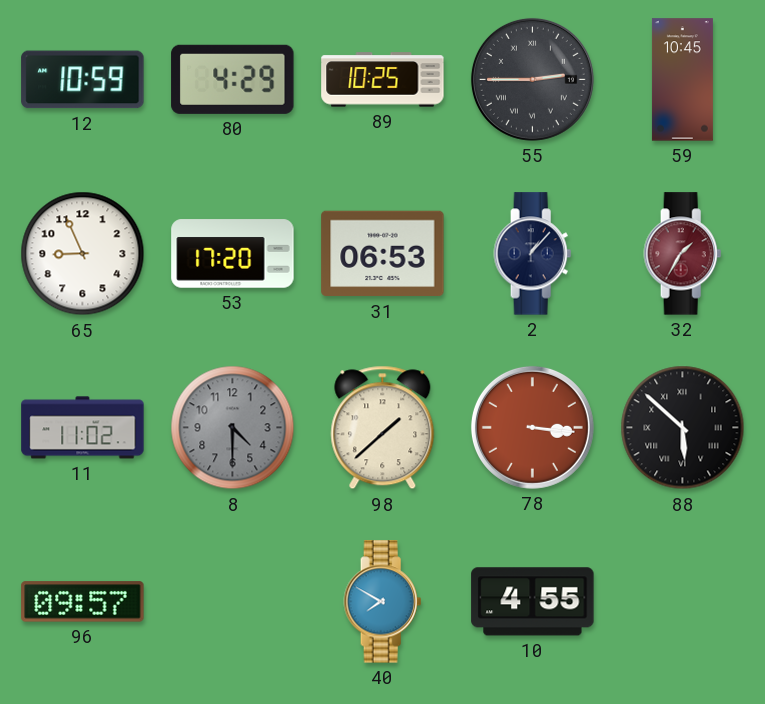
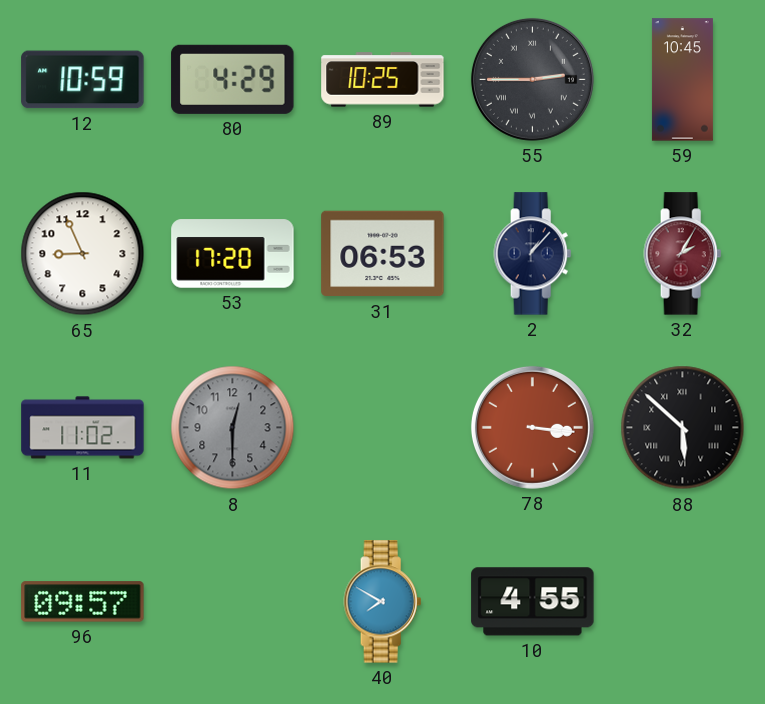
32: 1:35 -> 2:05
8: 4:30 -> 12:30
98: 1:38 -> none
